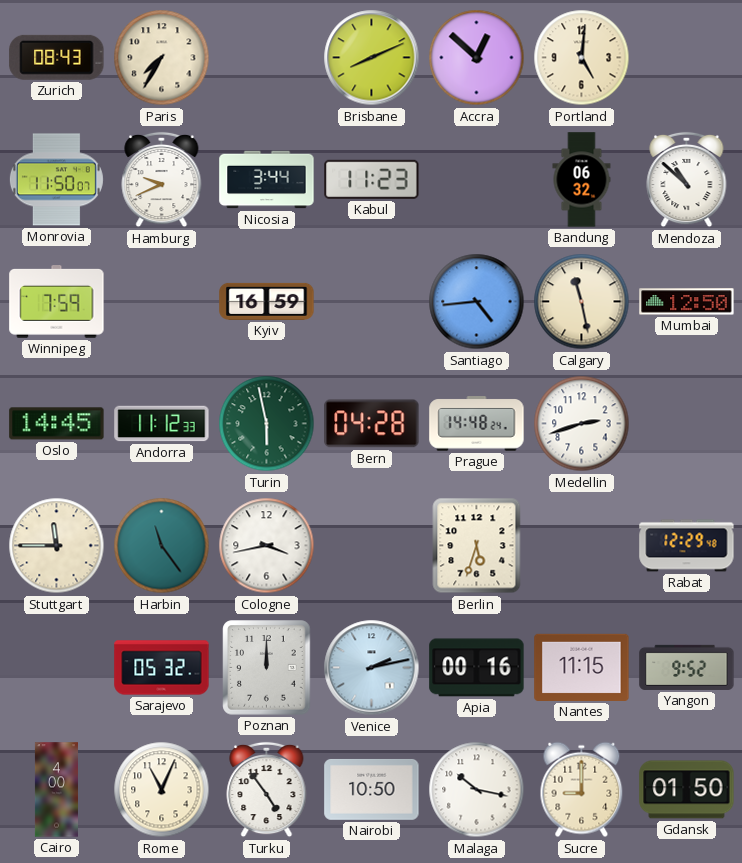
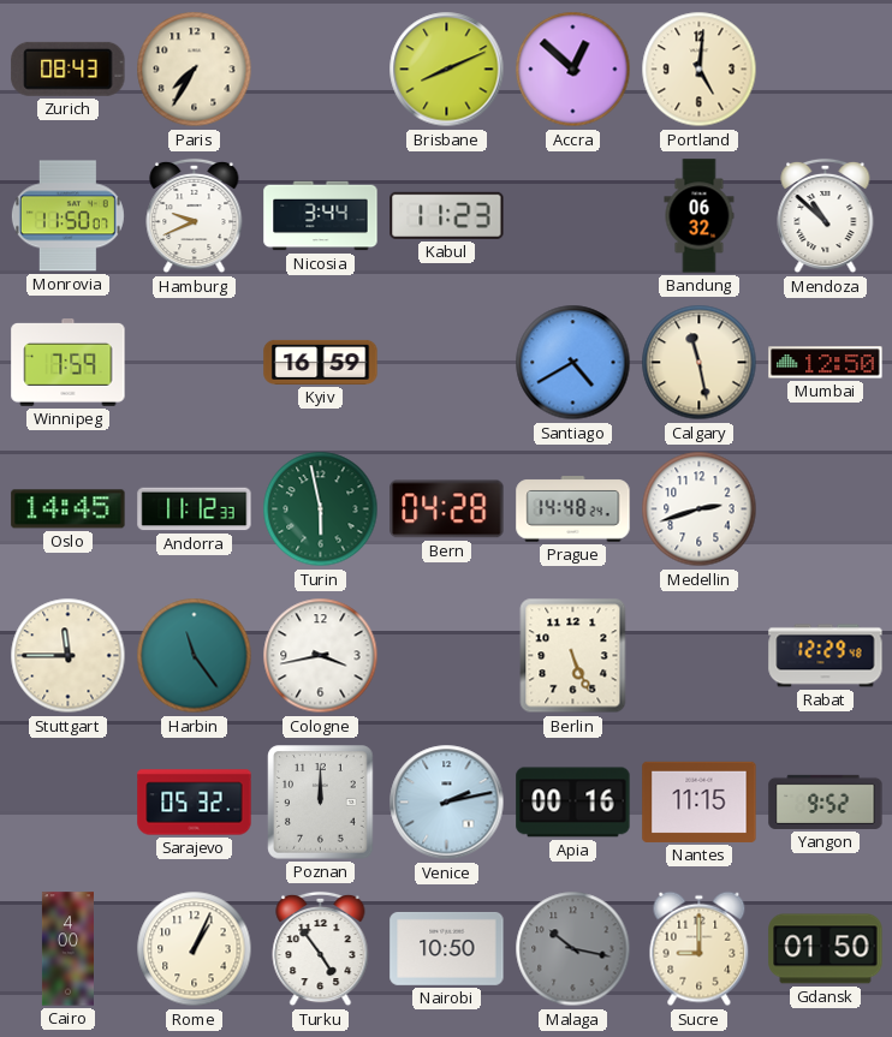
Santiago: 4:44 -> 4:40
Berlin: 5:33 -> 5:26
Rome: 11:04 -> 1:04
Malaga dial: white -> grey
